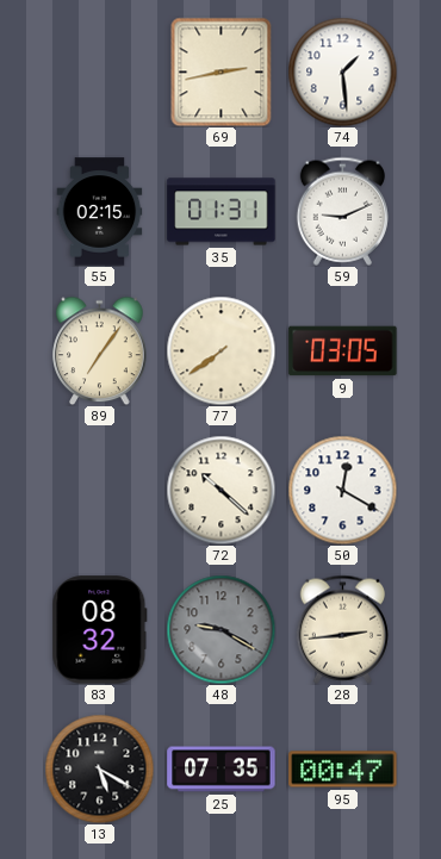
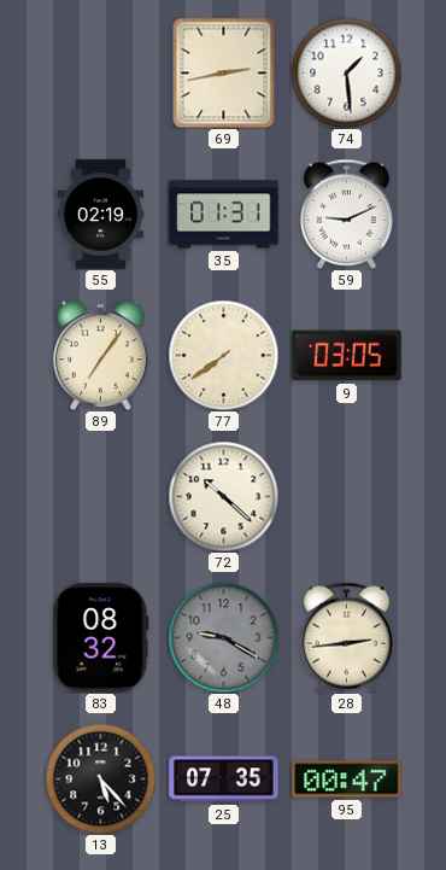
55: 02:15 -> 02:19
50: 12:20 -> none
13: 5:20 -> 5:23
